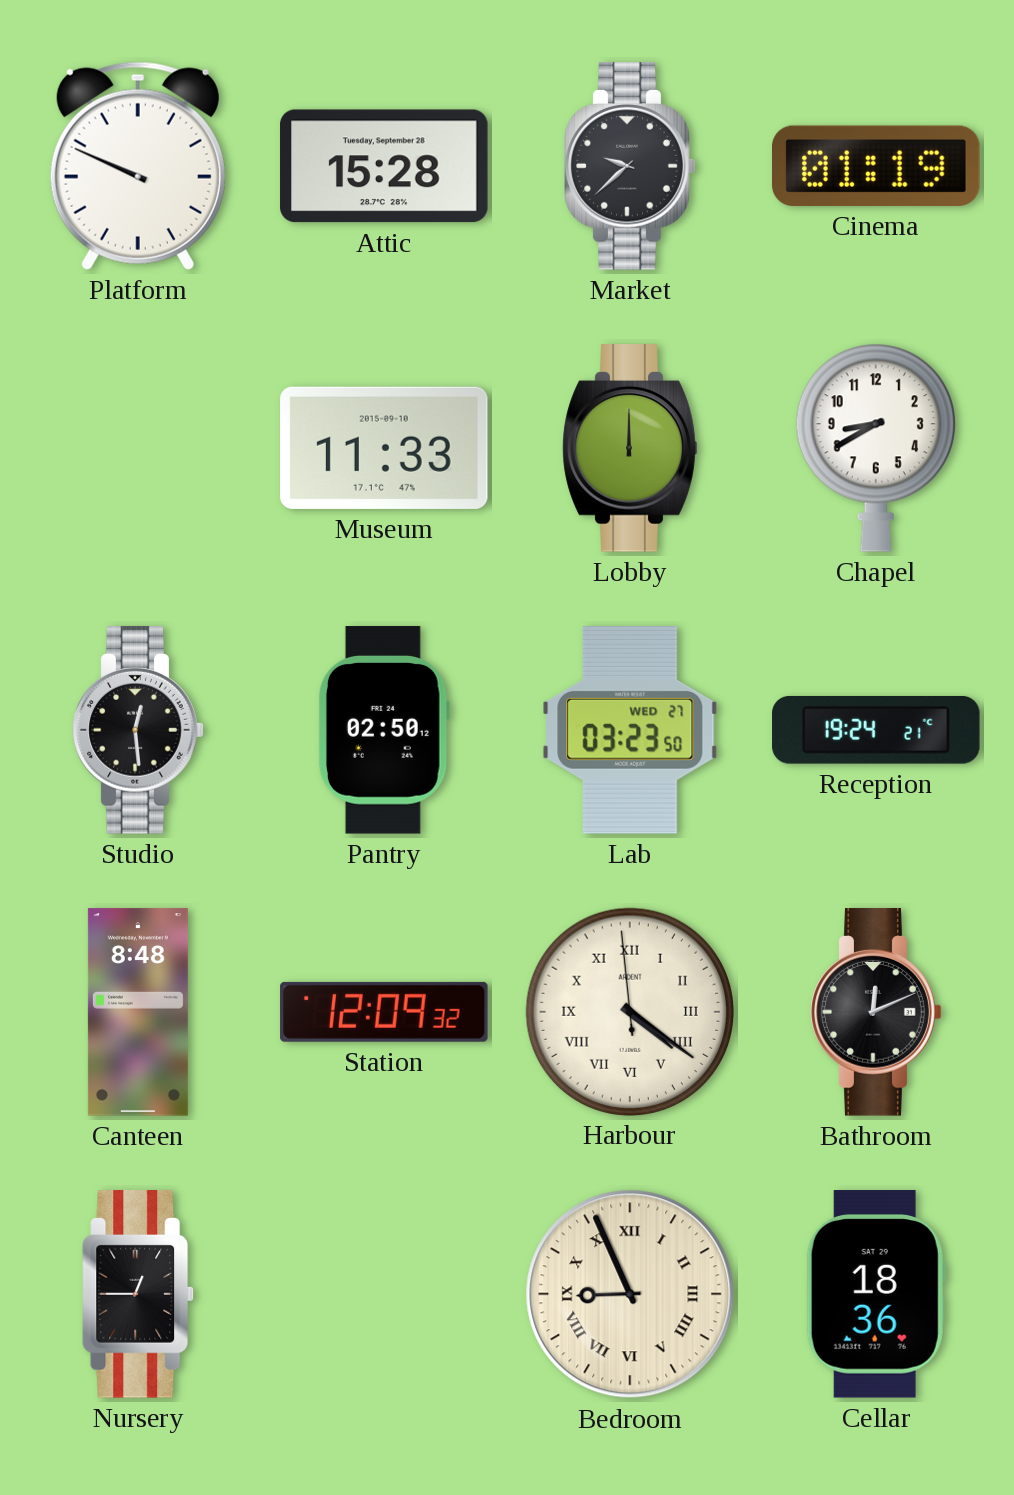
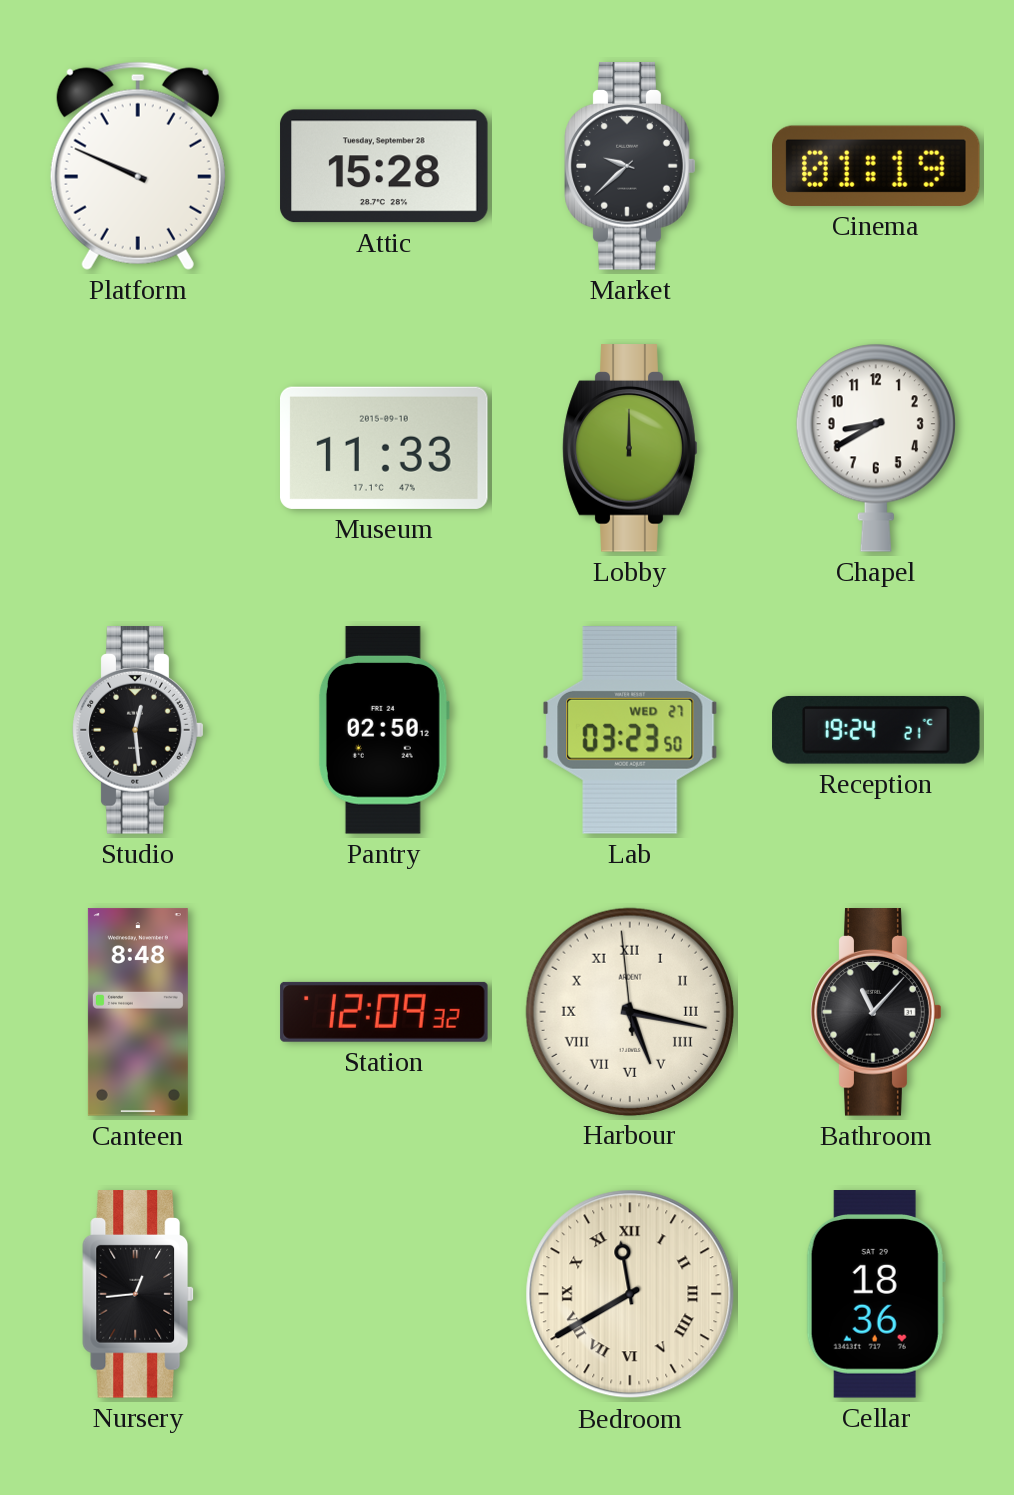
Harbour: 4:20 -> 5:16
Bathroom: 12:11 -> 11:07
Nursery: 12:45 -> 12:44
Bedroom: 8:56 -> 11:40
